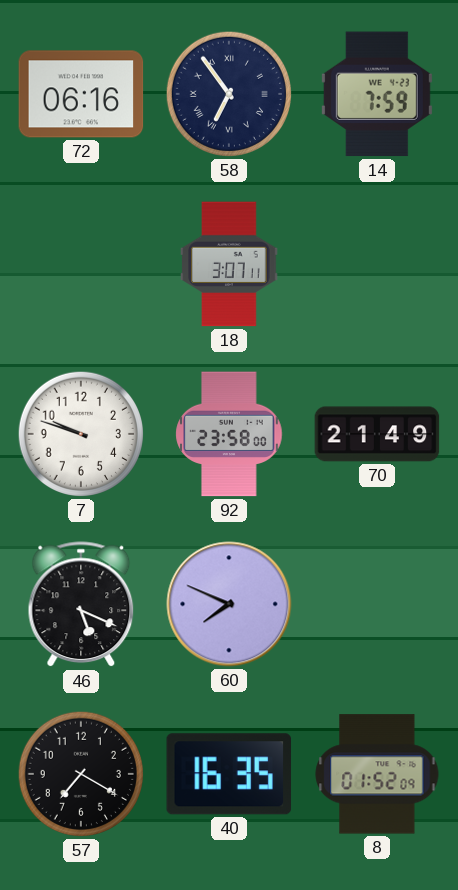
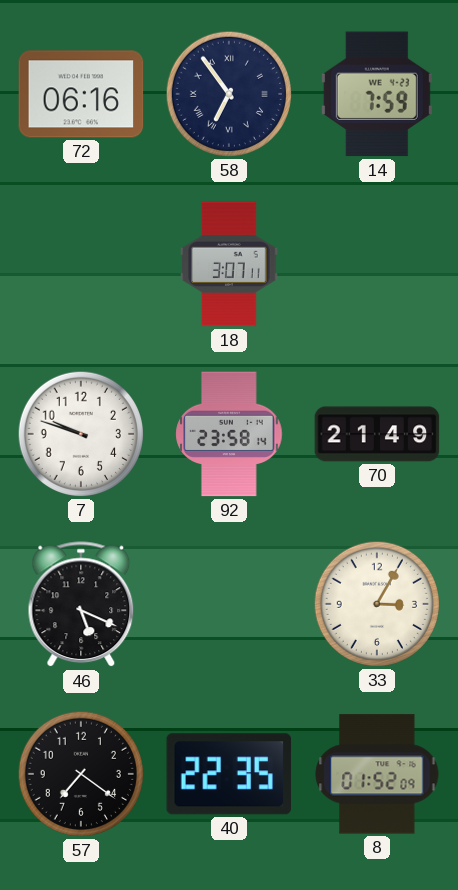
92: 23:58:00 -> 23:58:14
60: 7:49 -> none
33: none -> 3:05
57: 7:20 -> 7:21
40: 16:35 -> 22:35
